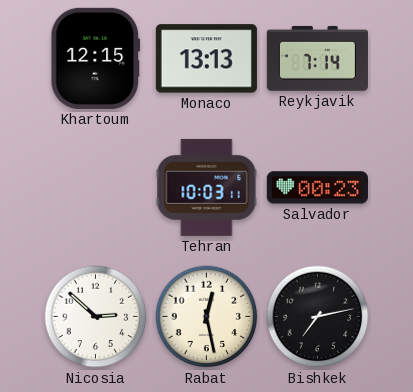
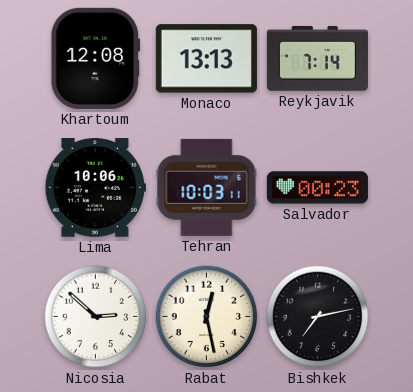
Khartoum: 12:15 -> 12:08
Lima: none -> 10:06
